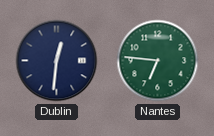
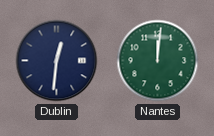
Nantes: 6:46 -> 12:01
